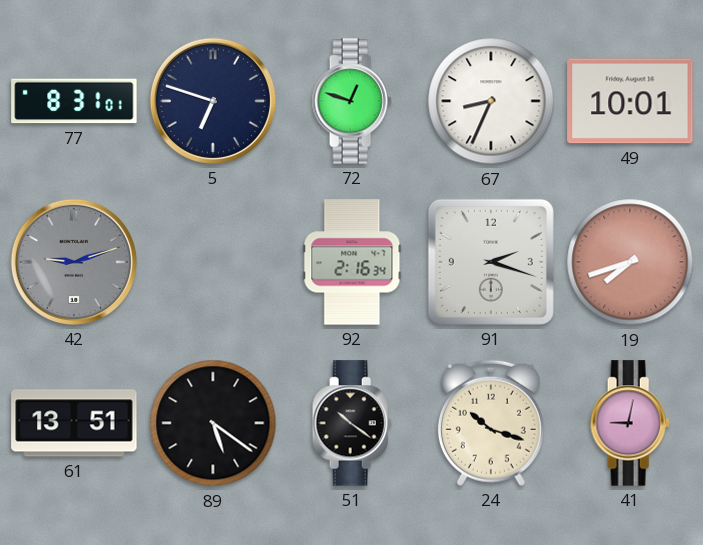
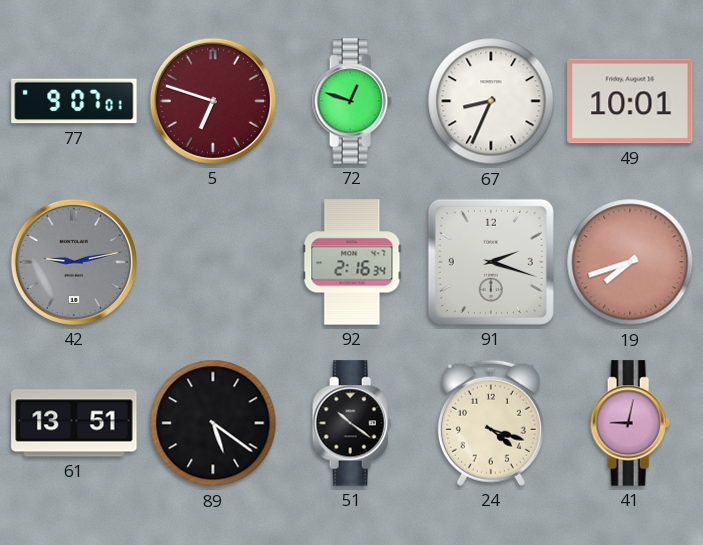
77: 8:31 -> 9:07
5 dial: navy -> burgundy
42: 9:12 -> 9:13
24: 10:18 -> 4:18
